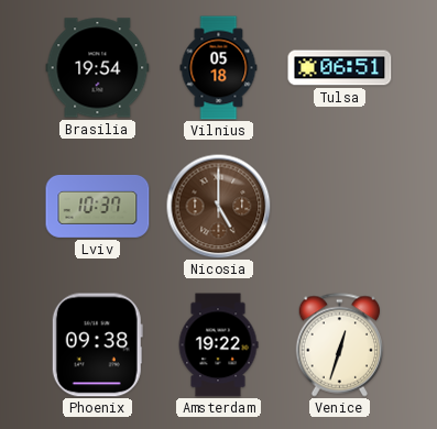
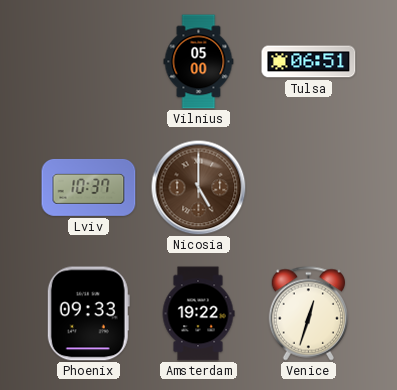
Brasilia: 19:54 -> none
Vilnius: 05:18 -> 05:00
Phoenix: 09:38 -> 09:33
